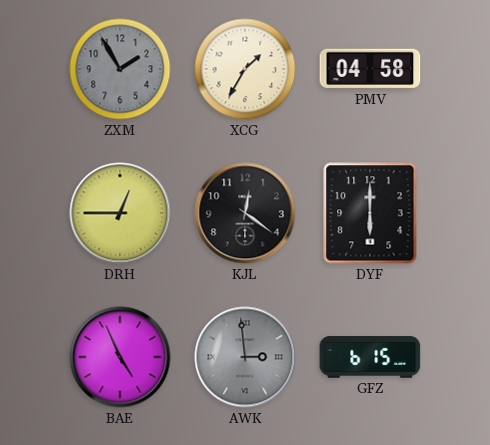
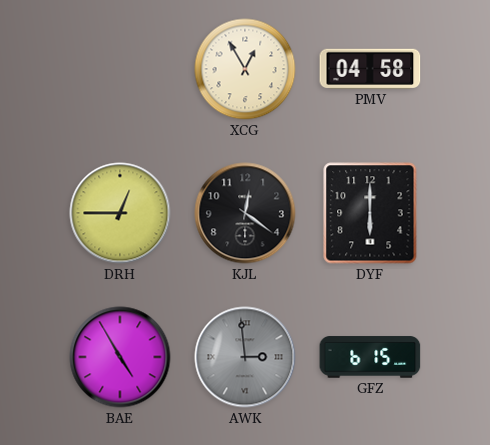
ZXM: 1:55 -> none
XCG: 1:35 -> 12:55
BAE: 4:56 -> 4:55
